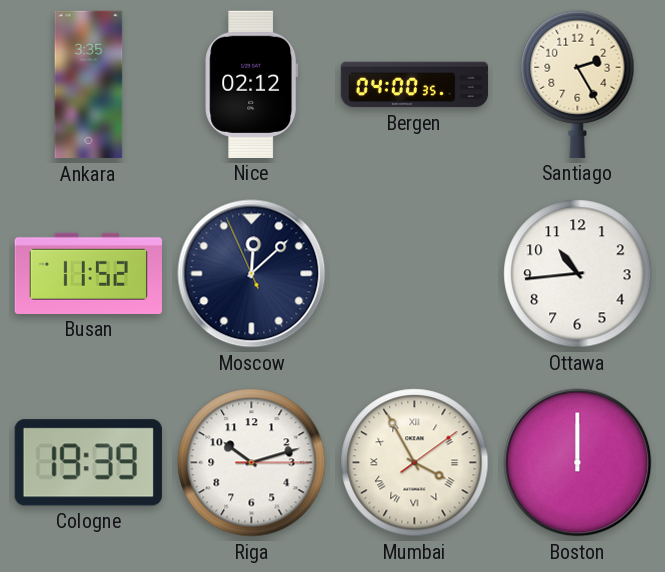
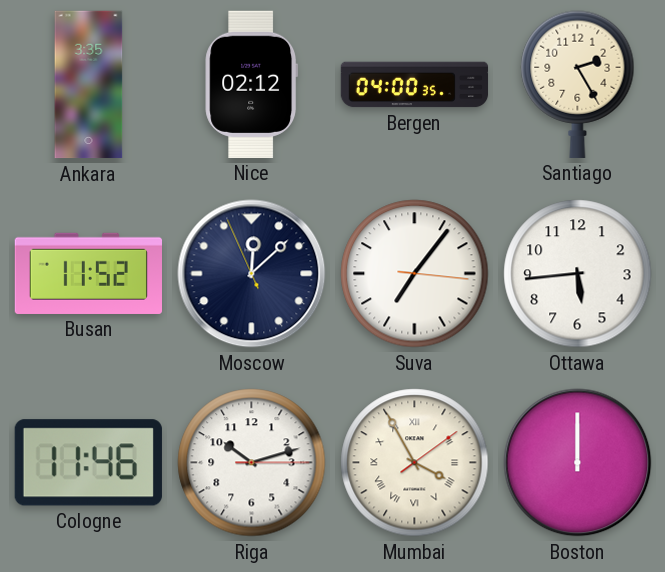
Suva: none -> 7:06
Ottawa: 10:44 -> 5:44
Cologne: 19:39 -> 11:46
